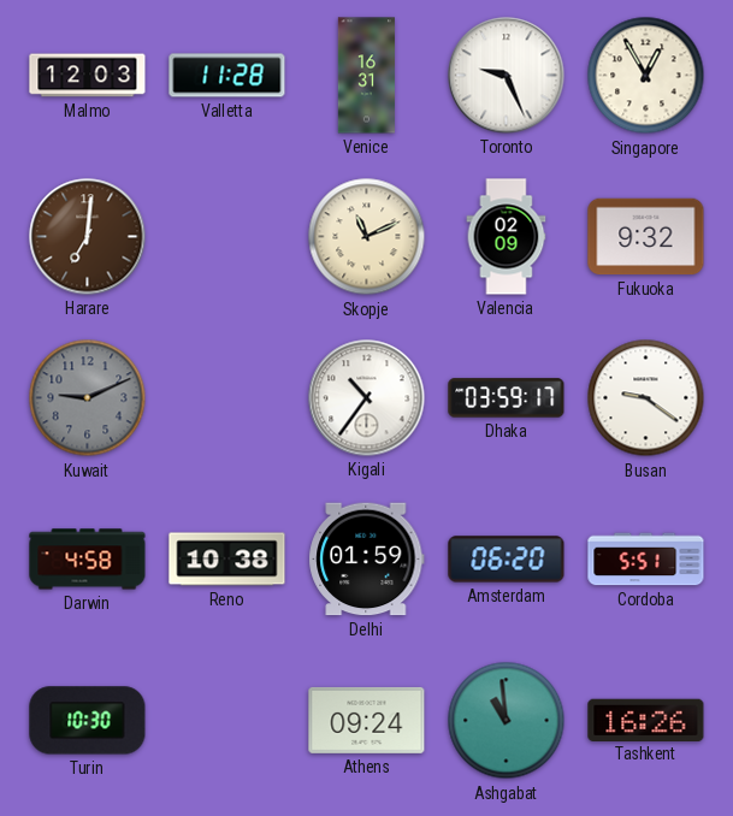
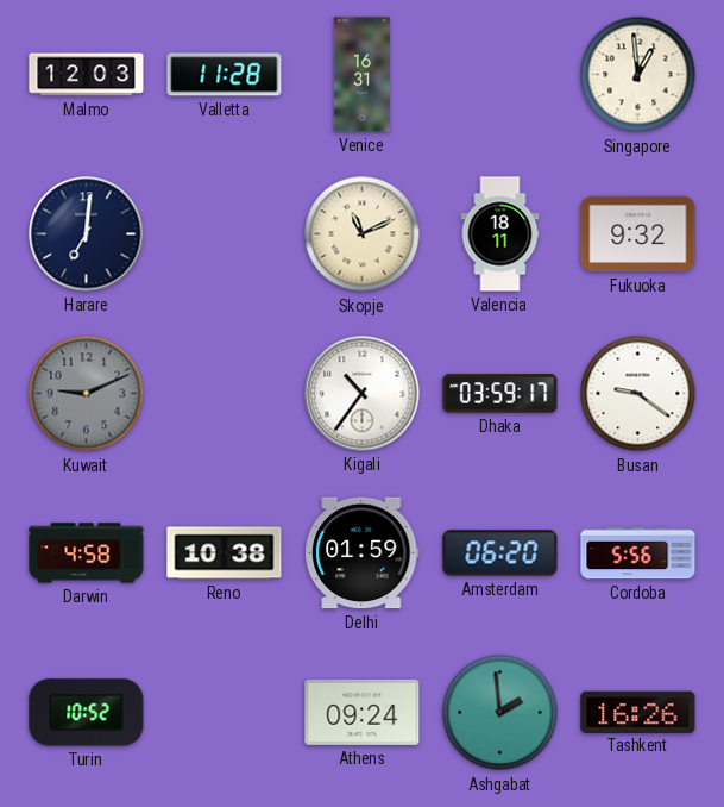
Toronto: 9:26 -> none
Singapore: 12:55 -> 12:59
Harare dial: brown -> navy
Valencia: 02:09 -> 18:11
Cordoba: 5:51 -> 5:56
Turin: 10:30 -> 10:52
Ashgabat: 10:59 -> 1:59
